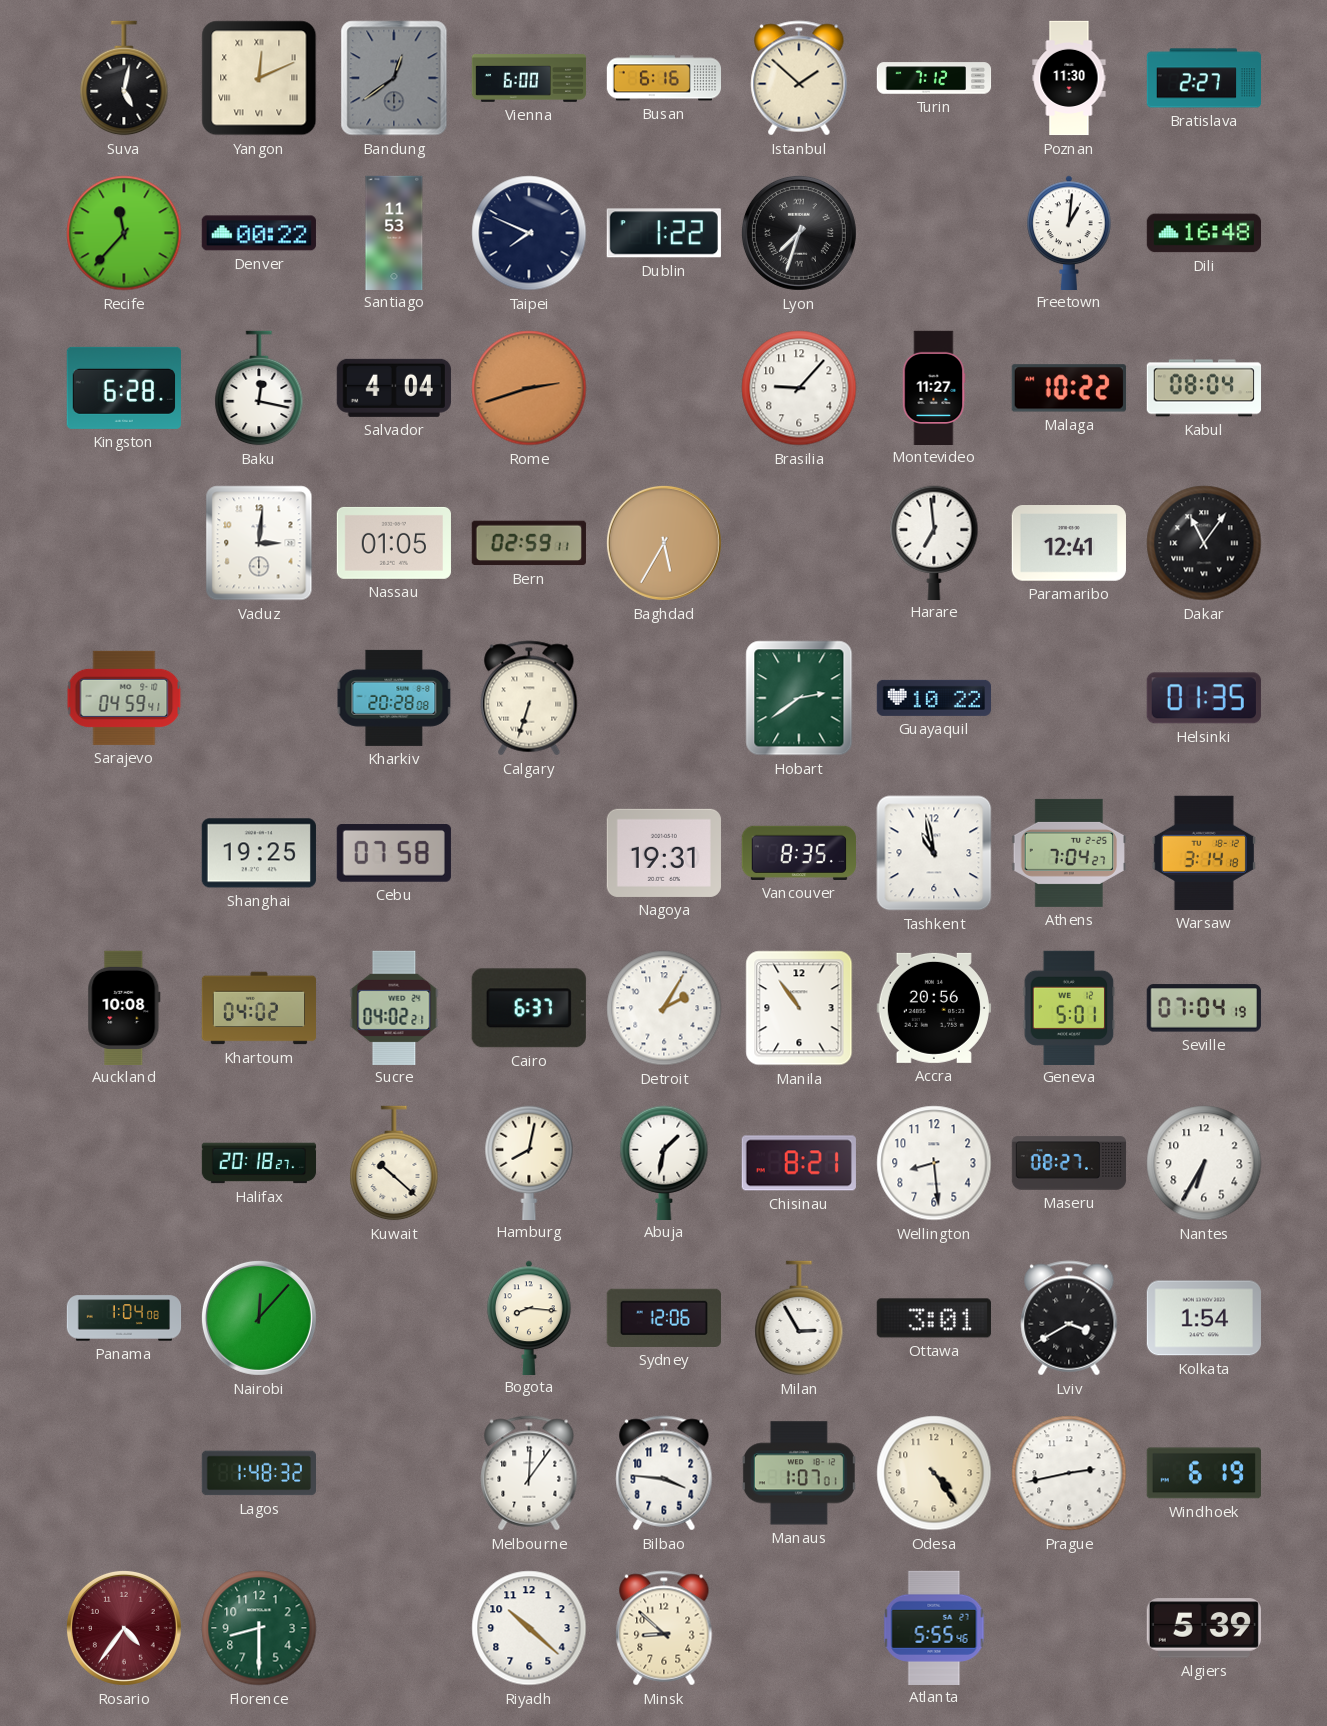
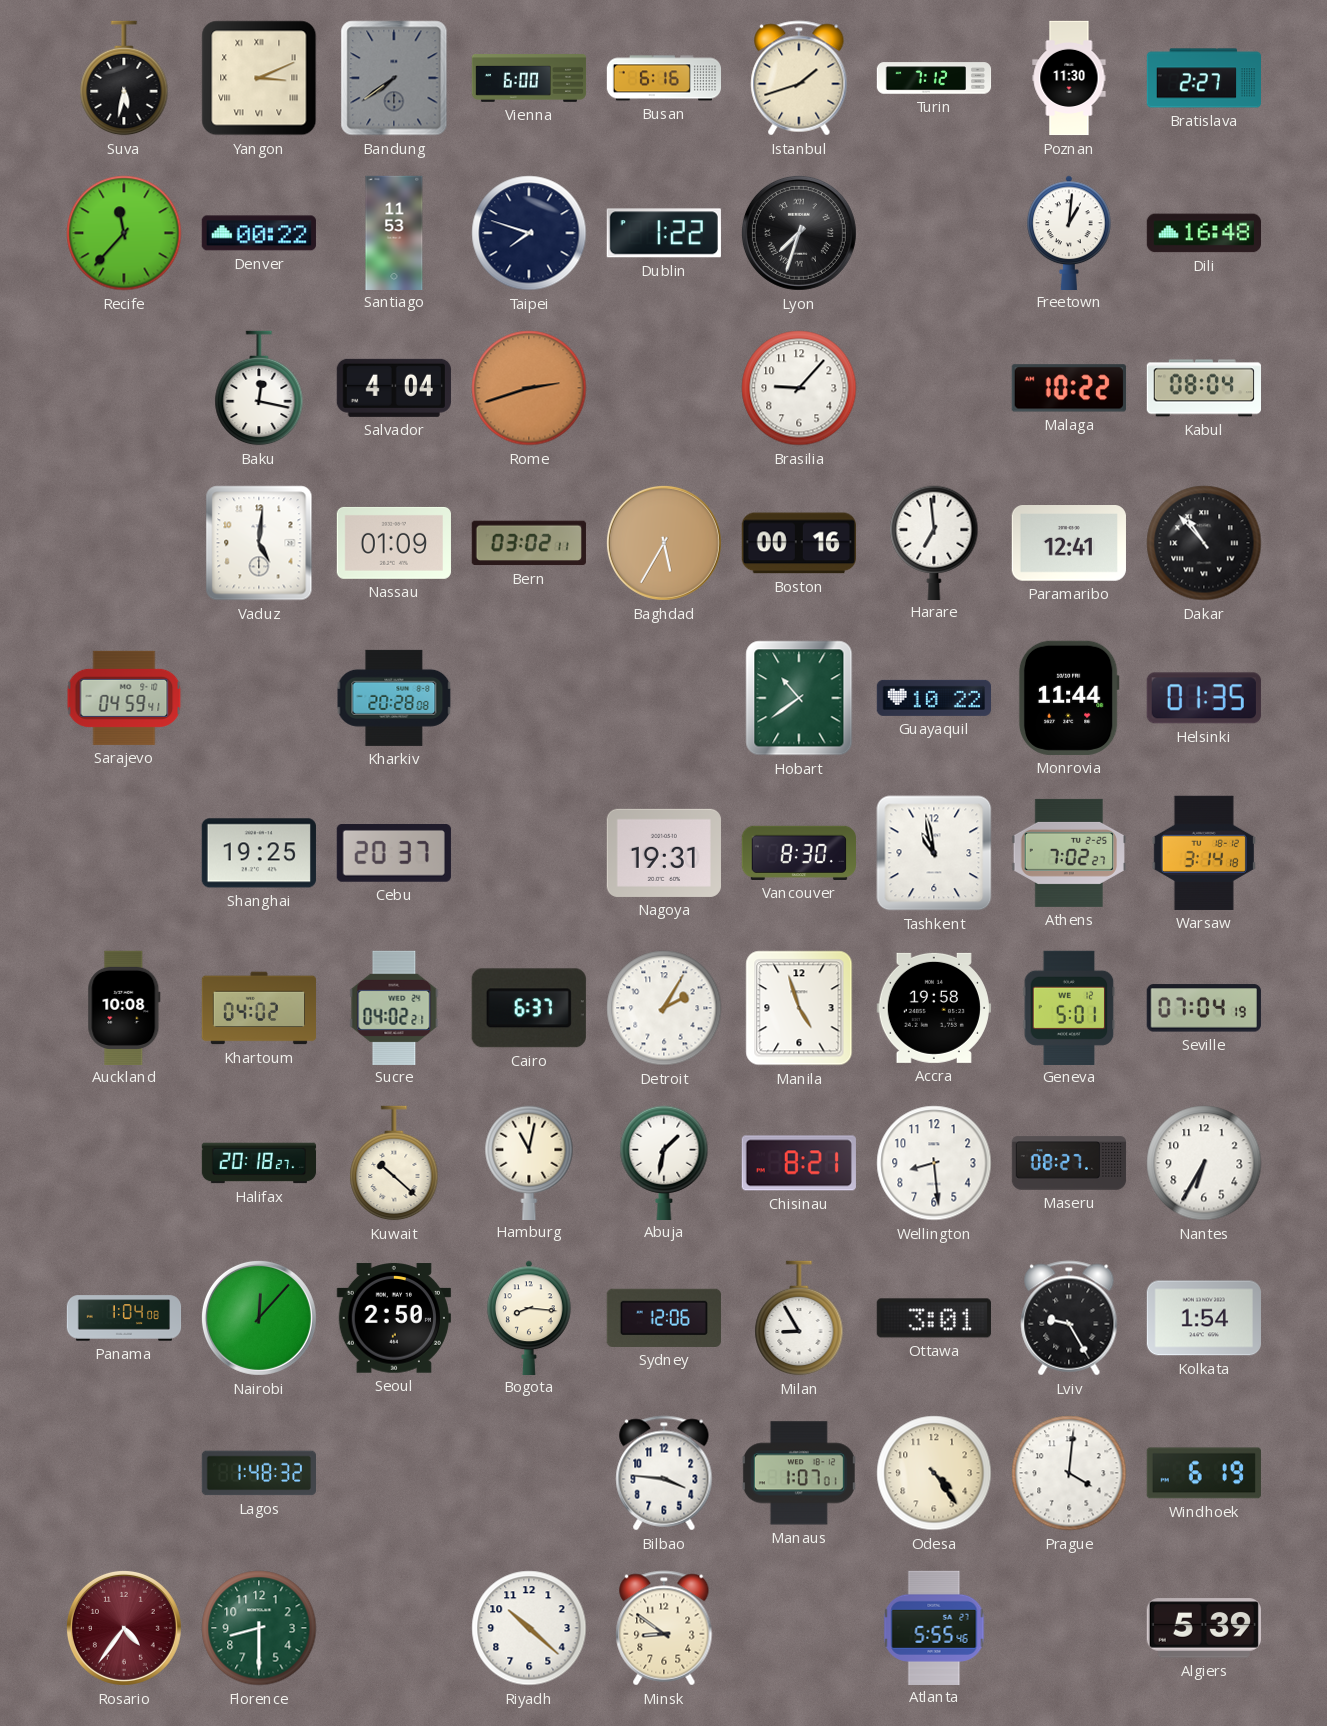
Suva: 5:02 -> 5:32
Yangon: 12:11 -> 3:11
Bandung: 12:39 -> 7:39
Istanbul: 1:52 -> 1:42
Taipei: 7:49 -> 7:48
Kingston: 6:28 -> none
Montevideo: 11:27 -> none
Vaduz: 3:01 -> 5:01
Nassau: 01:05 -> 01:09
Bern: 02:59 -> 03:02
Boston: none -> 00:16
Dakar: 11:06 -> 10:53
Calgary: 6:33 -> none
Hobart: 2:39 -> 10:39
Monrovia: none -> 11:44
Cebu: 07:58 -> 20:37
Vancouver: 8:35 -> 8:30
Athens: 7:04 -> 7:02
Manila: 10:54 -> 4:57
Accra: 20:56 -> 19:58
Hamburg: 8:02 -> 11:02
Seoul: none -> 2:50
Milan: 2:55 -> 8:55
Lviv: 3:40 -> 9:25
Melbourne: 12:06 -> none
Prague: 2:43 -> 4:01
Minsk: 8:52 -> 8:51
